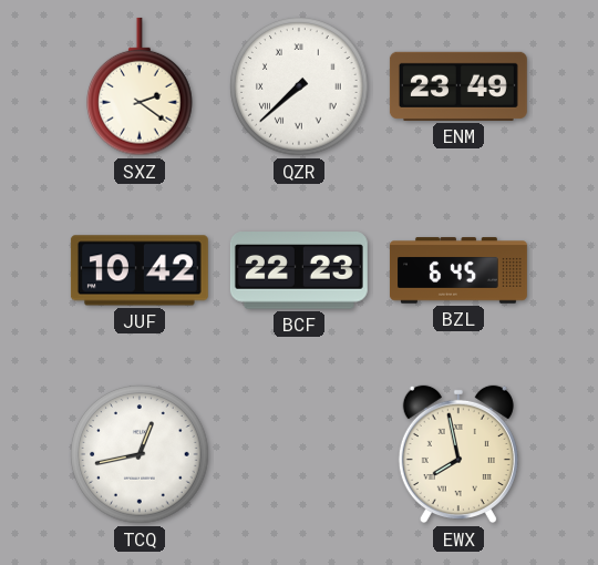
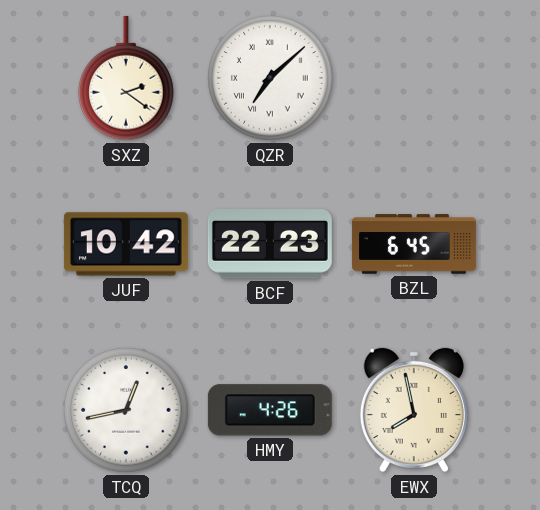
QZR: 7:38 -> 7:08
ENM: 23:49 -> none
HMY: none -> 4:26
